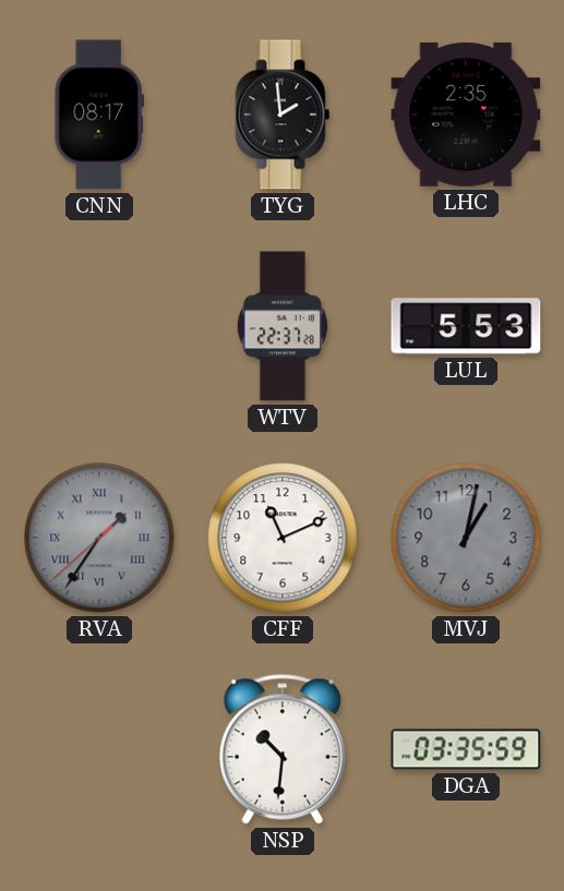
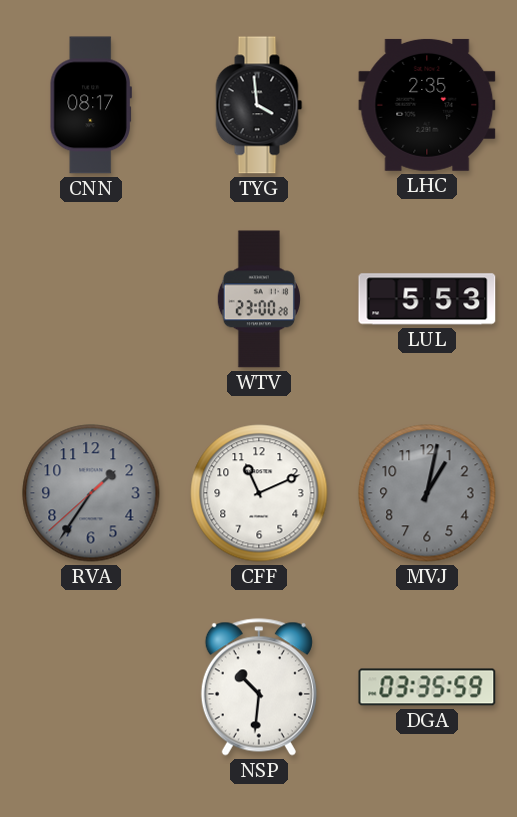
TYG: 1:59 -> 3:59
WTV: 22:37 -> 23:00
RVA numerals: Roman -> Arabic
